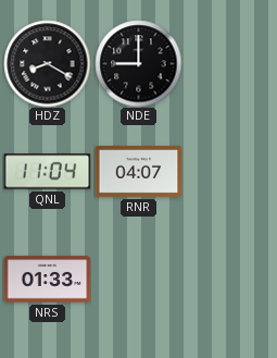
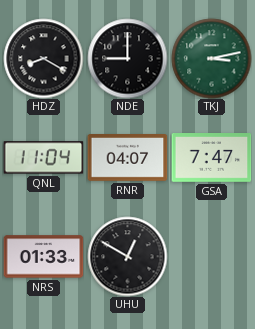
TKJ: none -> 3:13
GSA: none -> 7:47
UHU: none -> 12:50
